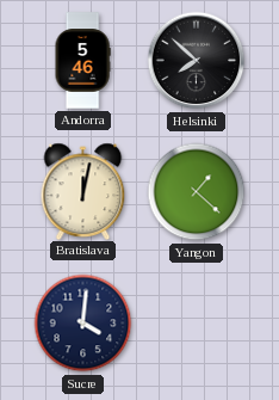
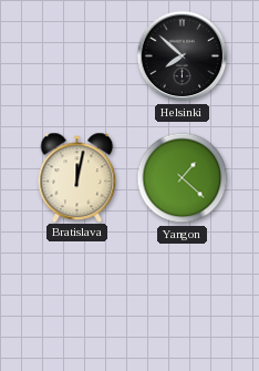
Andorra: 5:46 -> none
Sucre: 4:01 -> none
